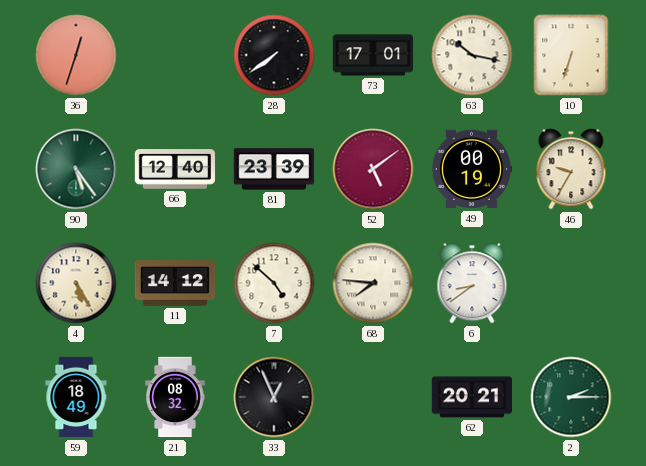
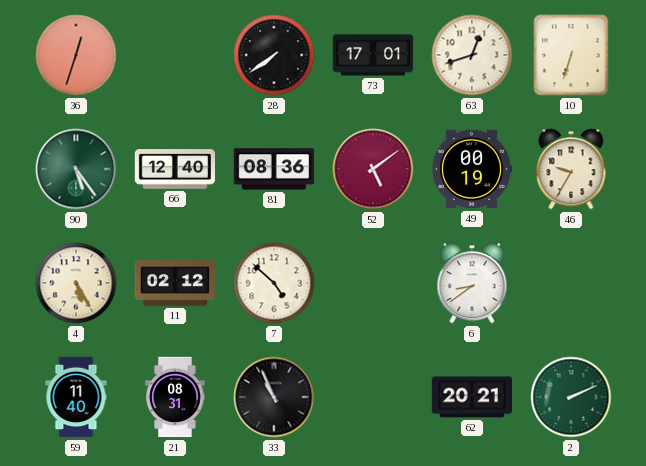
63: 10:17 -> 12:42
81: 23:39 -> 08:36
11: 14:12 -> 02:12
68: 7:46 -> none
59: 18:49 -> 11:40
21: 08:32 -> 08:31
33: 12:56 -> 10:56
2: 2:15 -> 2:11
